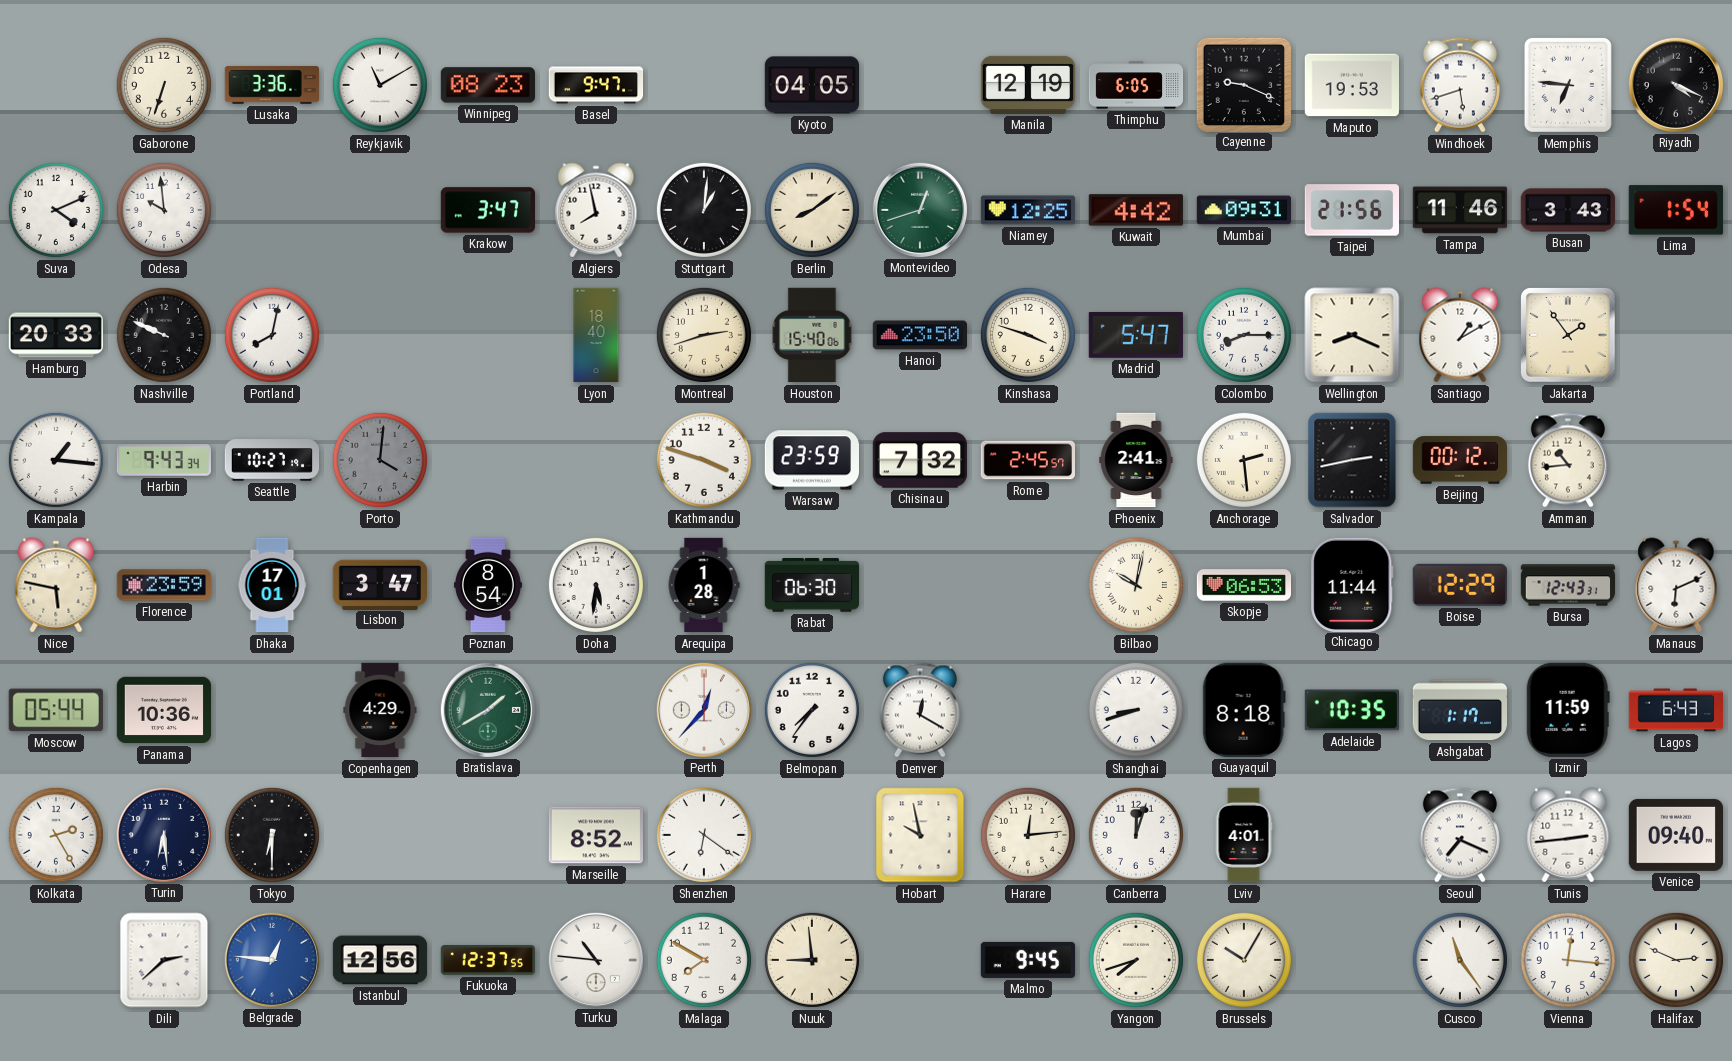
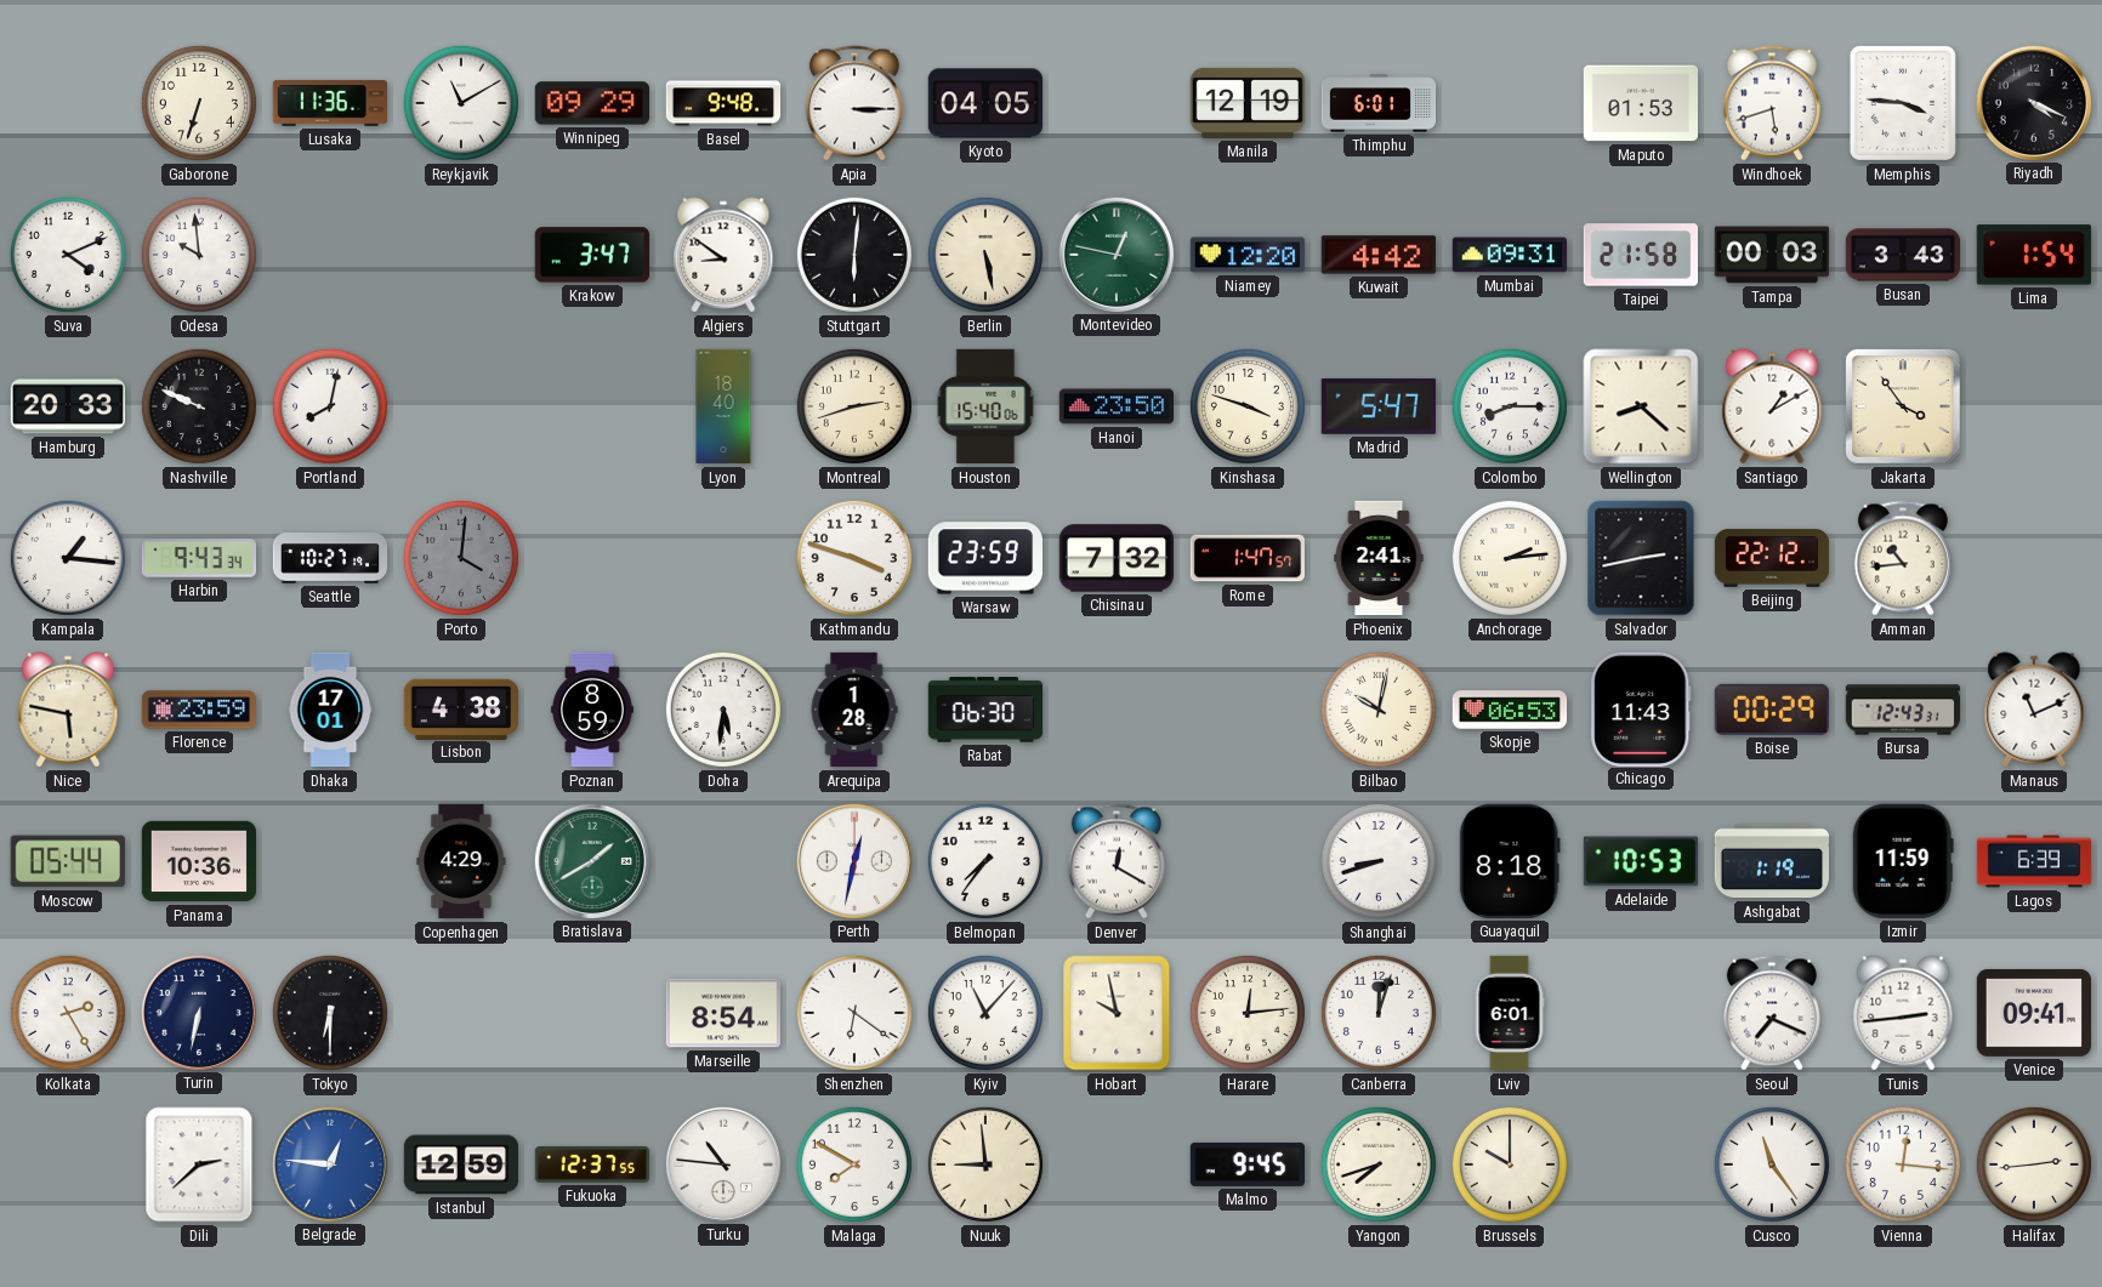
Lusaka: 3:36 -> 11:36
Winnipeg: 08:23 -> 09:29
Basel: 9:47 -> 9:48
Apia: none -> 3:15
Thimphu: 6:05 -> 6:01
Cayenne: 9:19 -> none
Maputo: 19:53 -> 01:53
Memphis: 6:46 -> 3:46
Algiers: 7:58 -> 8:51
Stuttgart: 1:01 -> 6:01
Berlin: 8:09 -> 5:28
Montevideo: 12:42 -> 12:47
Niamey: 12:25 -> 12:20
Taipei: 21:56 -> 21:58
Tampa: 11:46 -> 00:03
Wellington: 8:19 -> 8:22
Jakarta: 1:54 -> 3:54
Rome: 2:45 -> 1:47
Anchorage: 2:29 -> 2:14
Beijing: 00:12 -> 22:12
Lisbon: 3:47 -> 4:38
Poznan: 8:54 -> 8:59
Chicago: 11:44 -> 11:43
Boise: 12:29 -> 00:29
Manaus: 6:11 -> 11:11
Perth: 12:37 -> 12:32
Adelaide: 10:35 -> 10:53
Ashgabat: 1:17 -> 1:19
Lagos: 6:43 -> 6:39
Turin: 6:29 -> 6:32
Marseille: 8:52 -> 8:54
Kyiv: none -> 11:07
Lviv: 4:01 -> 6:01
Venice: 09:40 -> 09:41
Istanbul: 12:56 -> 12:59
Brussels: 10:05 -> 10:00
Halifax: 2:49 -> 2:44
